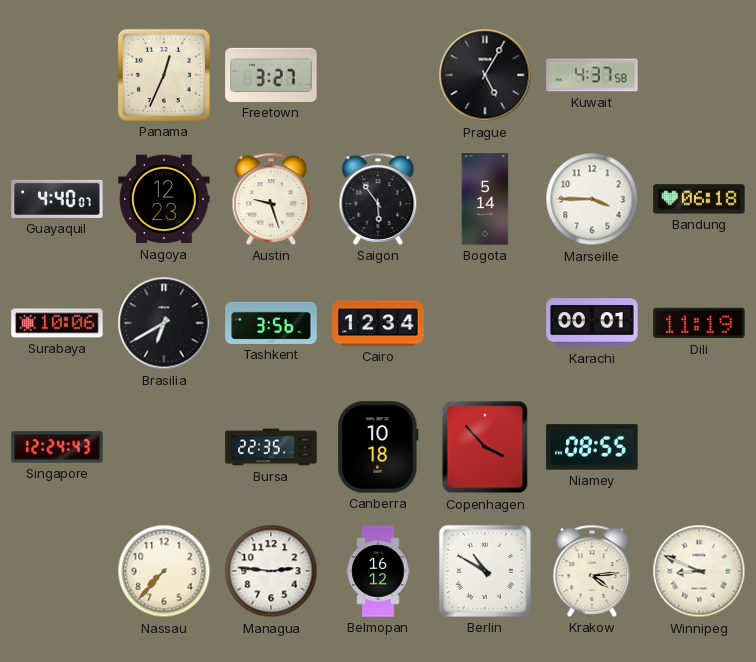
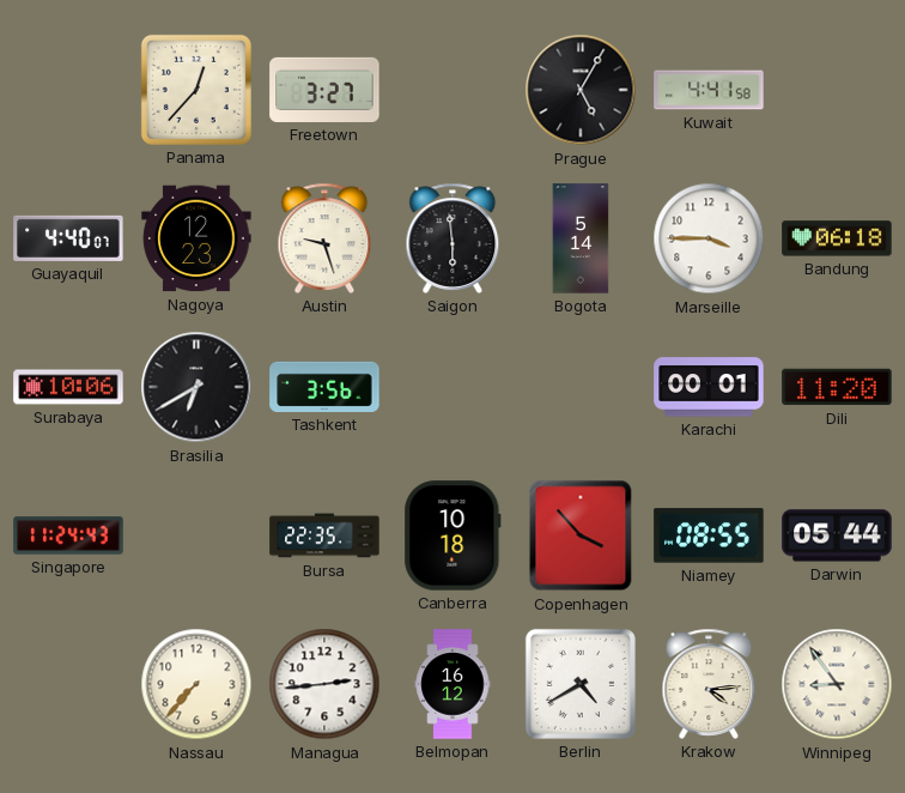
Panama: 12:34 -> 12:37
Kuwait: 4:37 -> 4:41
Saigon: 5:54 -> 5:59
Cairo: 12:34 -> none
Dili: 11:19 -> 11:20
Singapore: 12:24 -> 11:24
Darwin: none -> 05:44
Managua: 2:46 -> 2:44
Berlin: 10:50 -> 4:40
Winnipeg: 8:49 -> 8:54
